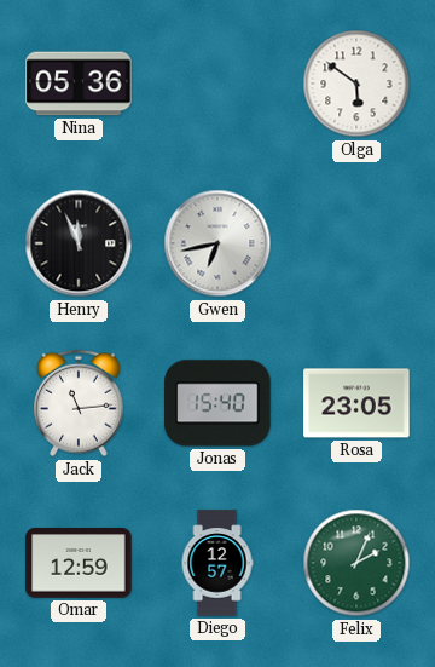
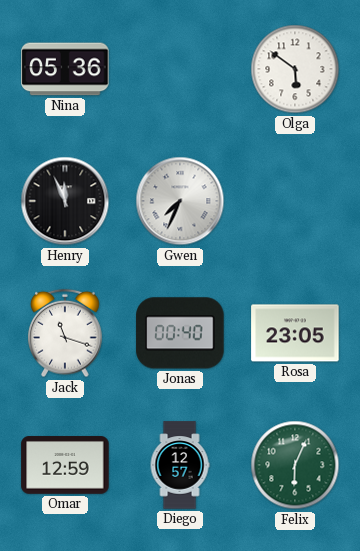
Gwen: 6:43 -> 7:34
Jack: 11:14 -> 11:18
Jonas: 15:40 -> 00:40
Felix: 2:04 -> 6:04
